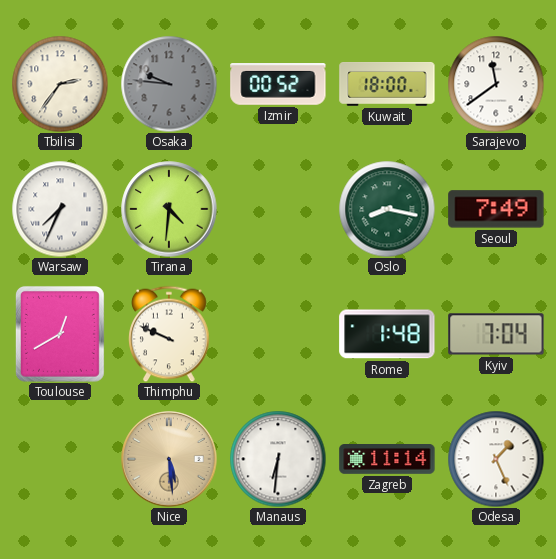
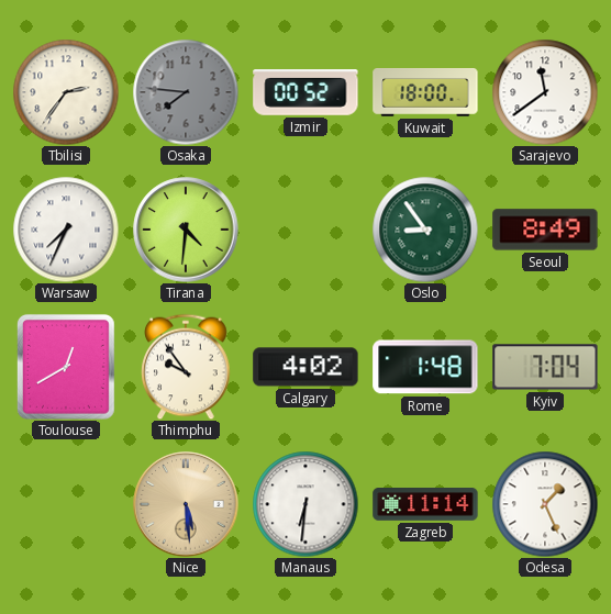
Osaka: 9:46 -> 7:46
Oslo: 8:17 -> 8:54
Seoul: 7:49 -> 8:49
Thimphu: 9:49 -> 9:54
Calgary: none -> 4:02
